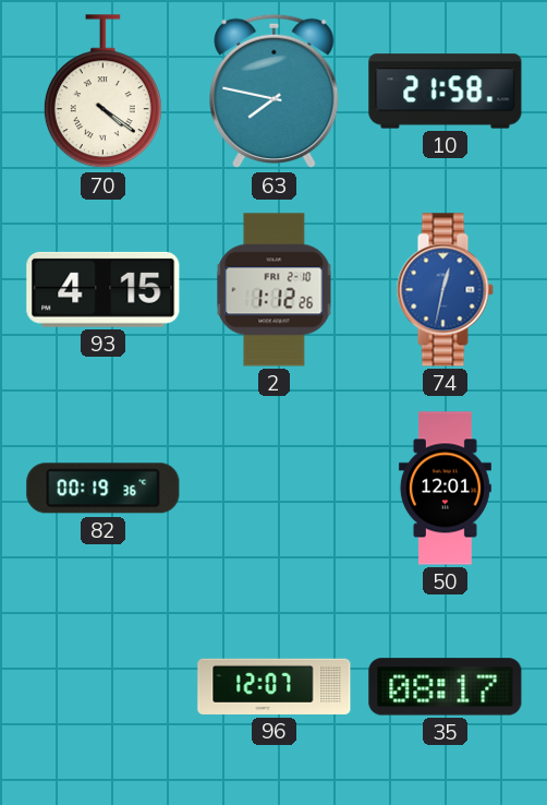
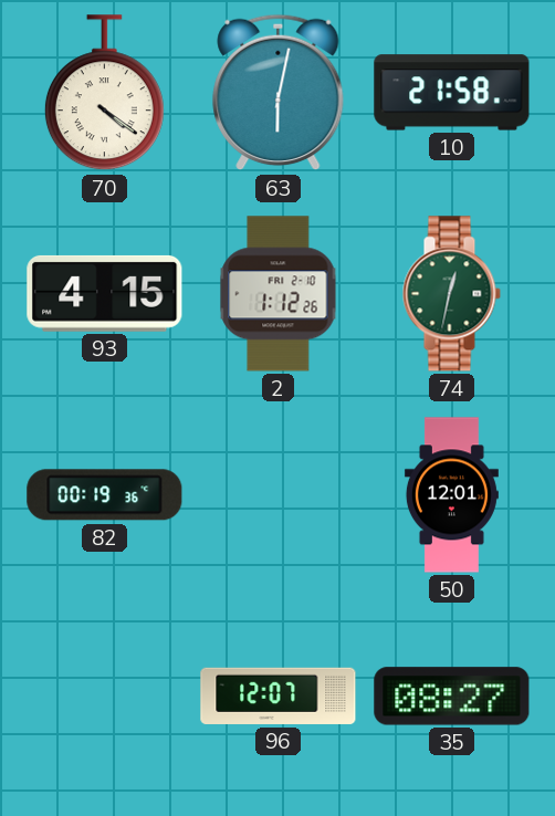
63: 7:47 -> 6:02
74 dial: blue -> green
35: 08:17 -> 08:27
